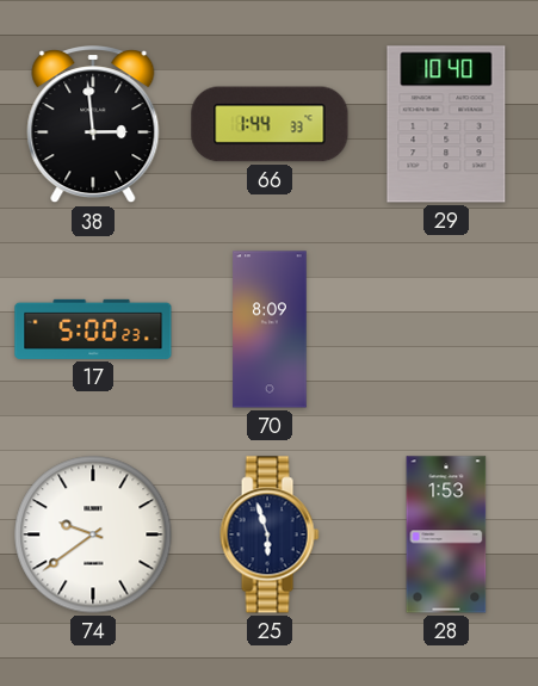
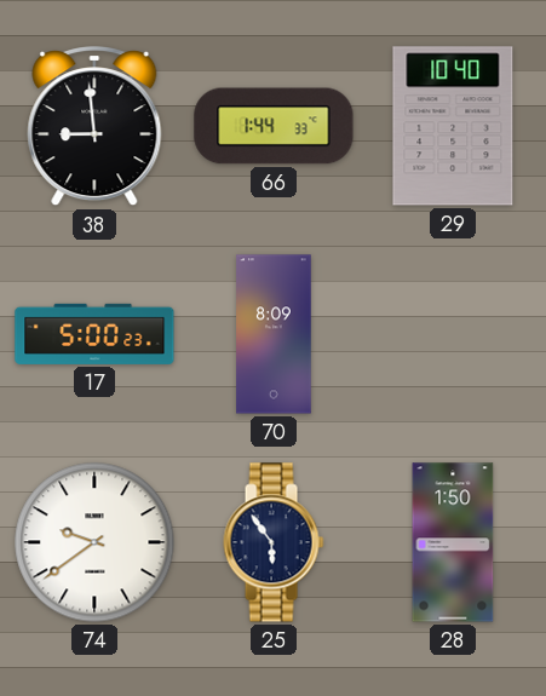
38: 2:59 -> 8:59
25: 5:57 -> 5:54
28: 1:53 -> 1:50
